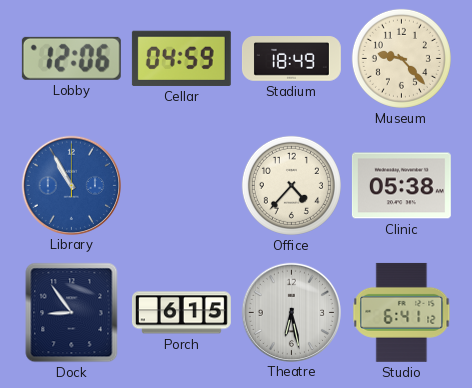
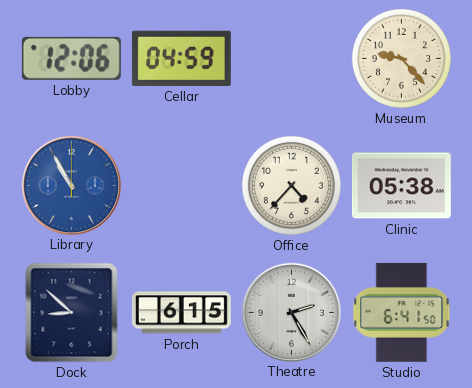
Stadium: 18:49 -> none
Dock: 8:54 -> 8:52
Theatre: 6:28 -> 2:25
Studio: 6:41:12 -> 6:41:50
